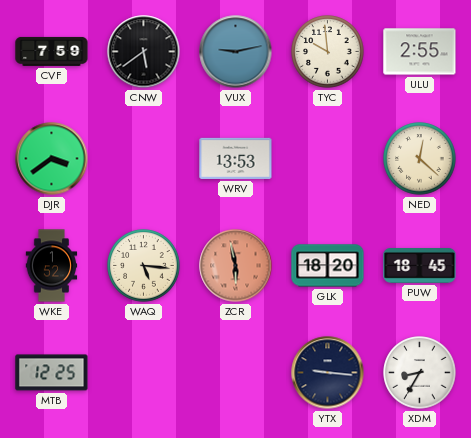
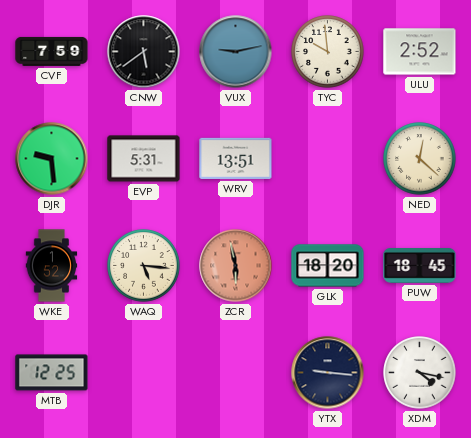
ULU: 2:55 -> 2:52
DJR: 3:39 -> 9:29
EVP: none -> 5:31
WRV: 13:53 -> 13:51
XDM: 8:35 -> 4:17
